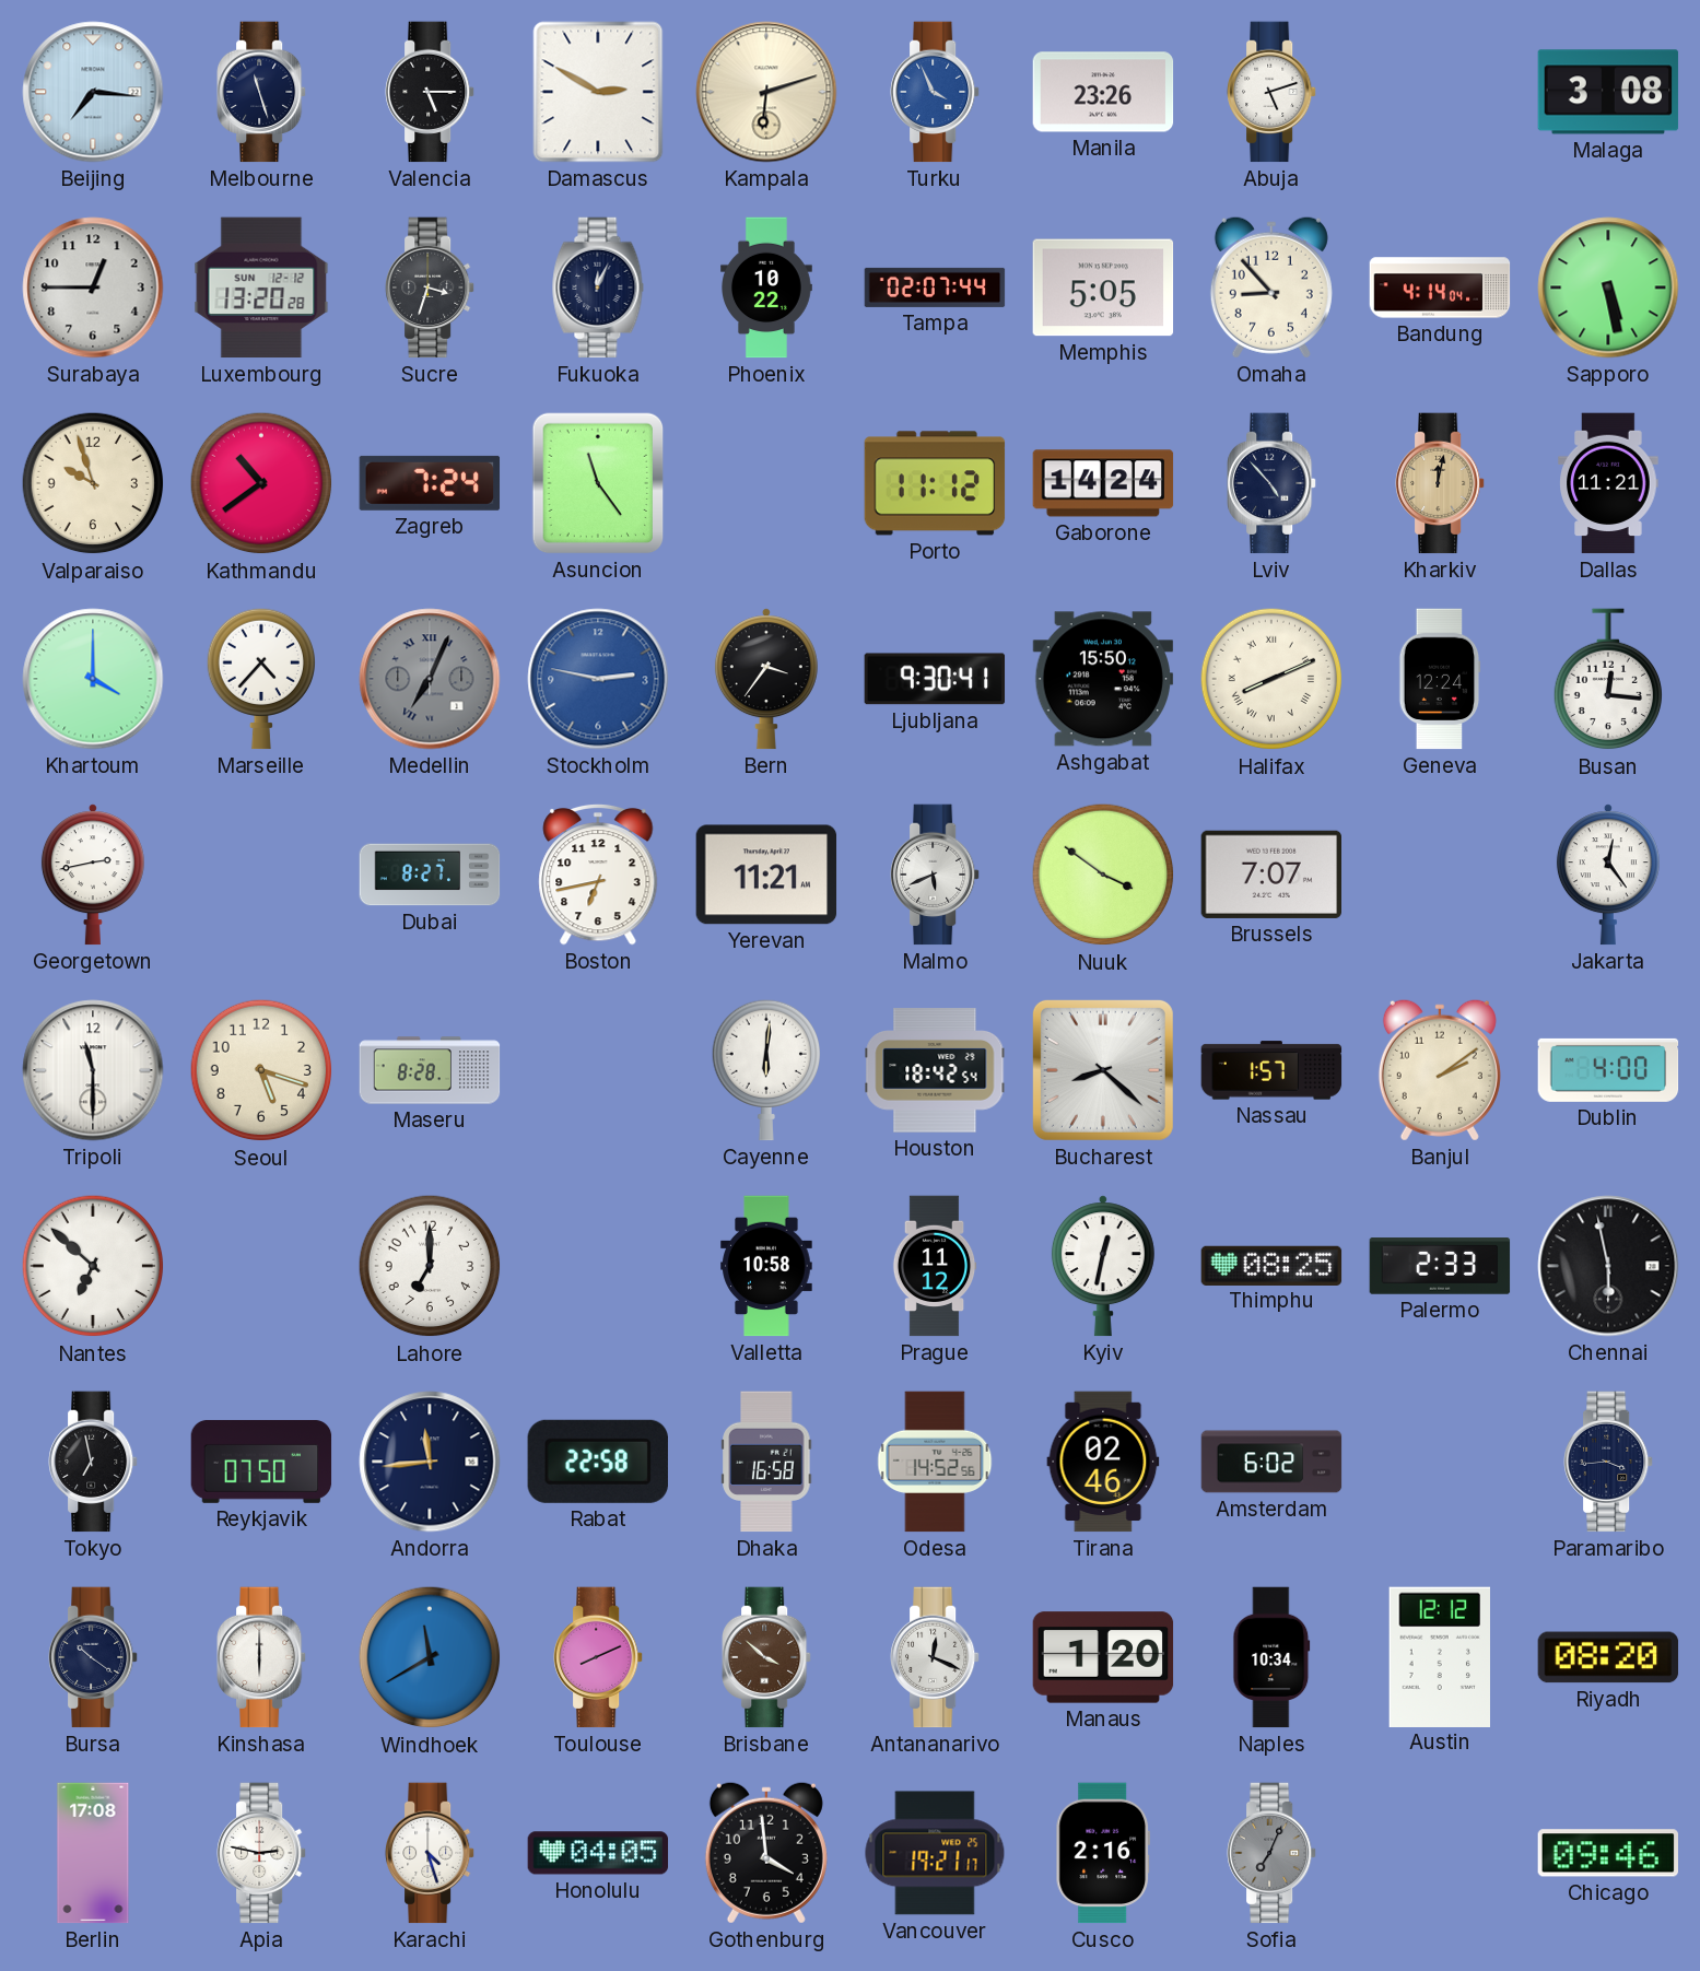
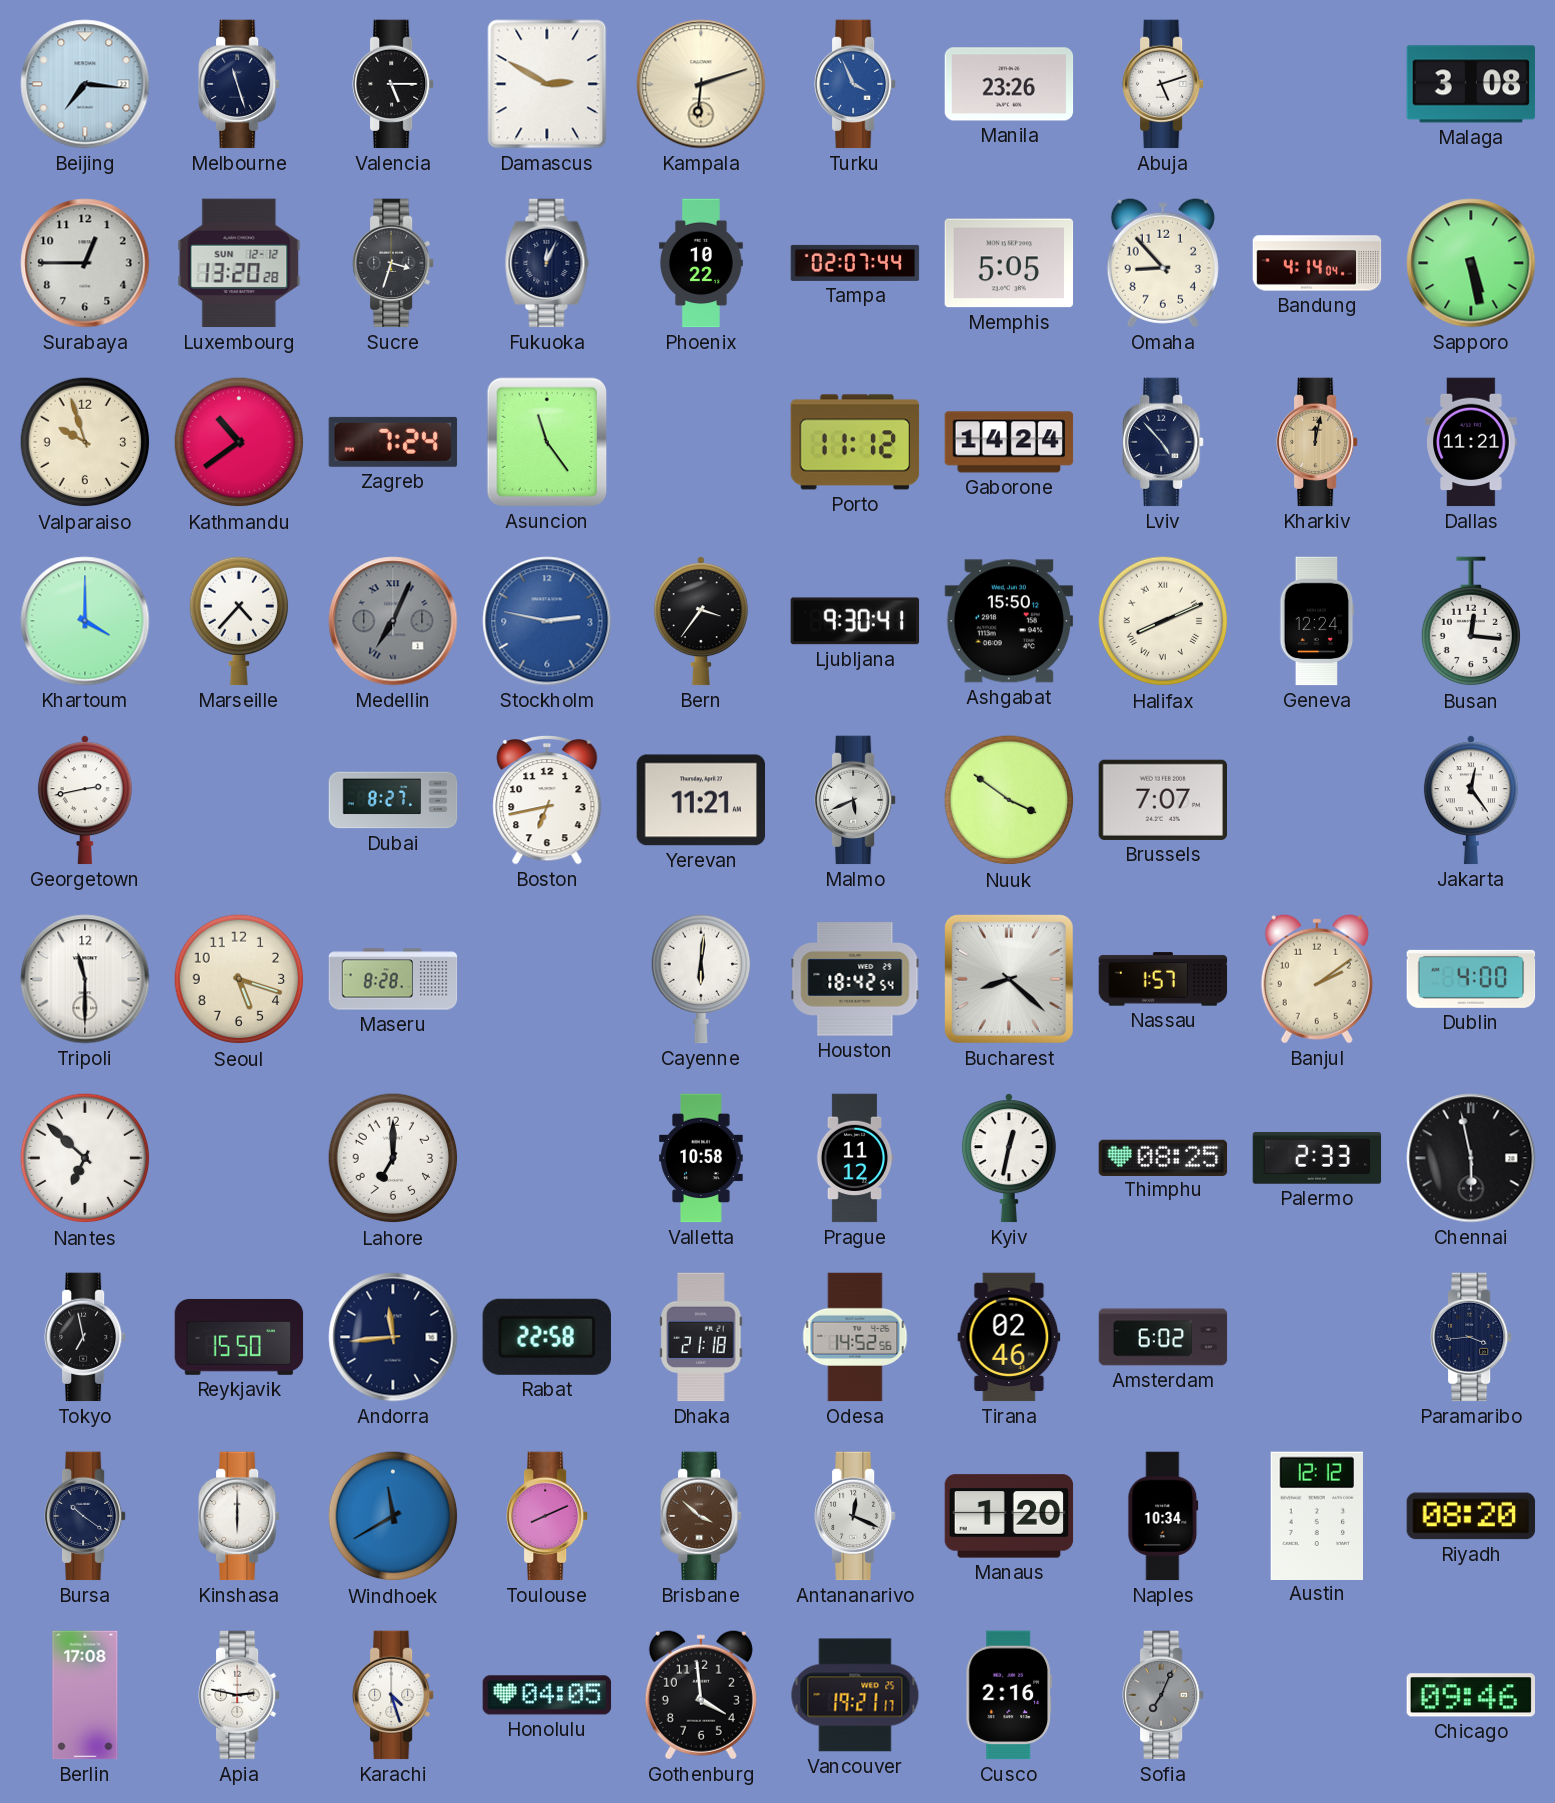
Reykjavik: 07:50 -> 15:50
Dhaka: 16:58 -> 21:18
